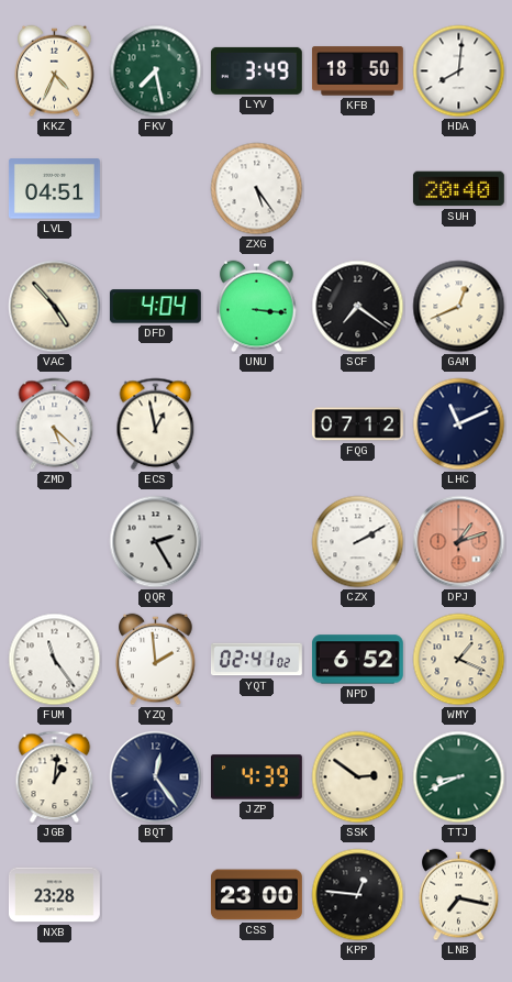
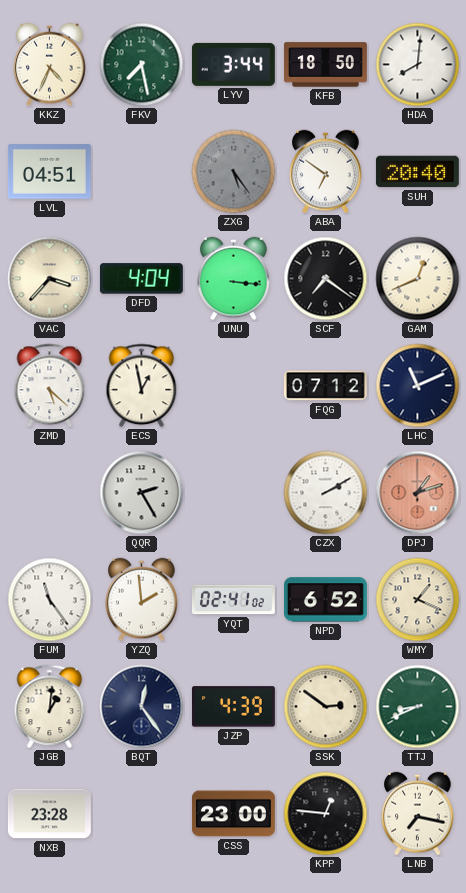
LYV: 3:49 -> 3:44
ZXG dial: white -> grey
ABA: none -> 6:51
VAC: 4:53 -> 3:37
